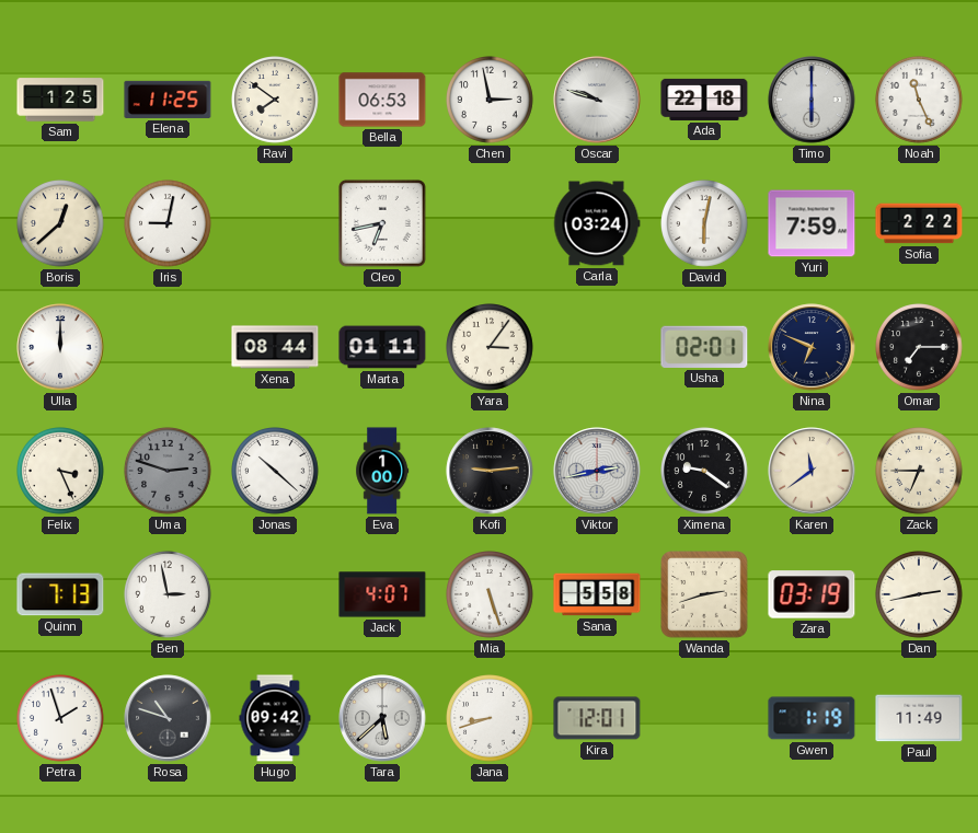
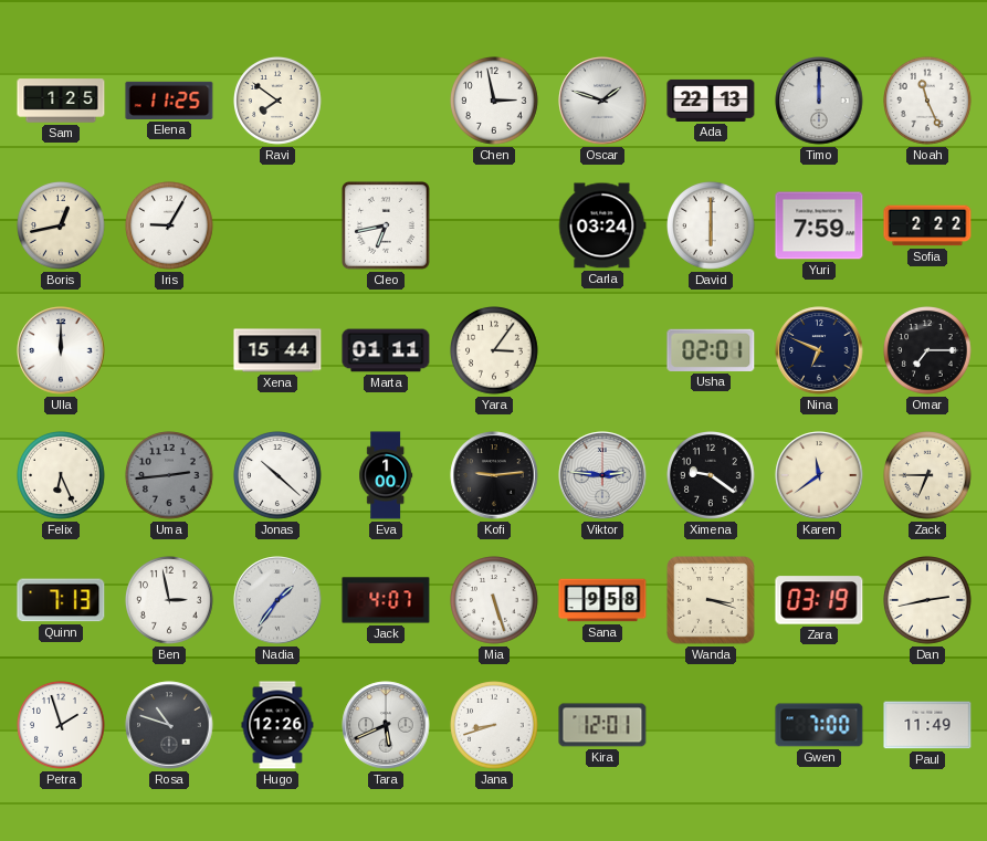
Bella: 06:53 -> none
Oscar: 9:48 -> 1:48
Ada: 22:18 -> 22:13
Timo: 6:00 -> 12:00
Boris: 12:38 -> 12:43
Iris: 9:02 -> 9:05
David: 6:02 -> 6:00
Xena: 08:44 -> 15:44
Felix: 3:26 -> 6:26
Uma: 2:48 -> 2:44
Viktor: 2:43 -> 2:46
Nadia: none -> 1:36
Sana: 5:58 -> 9:58
Wanda: 2:42 -> 3:18
Hugo: 09:42 -> 12:26
Tara: 5:38 -> 5:41
Gwen: 1:19 -> 7:00
